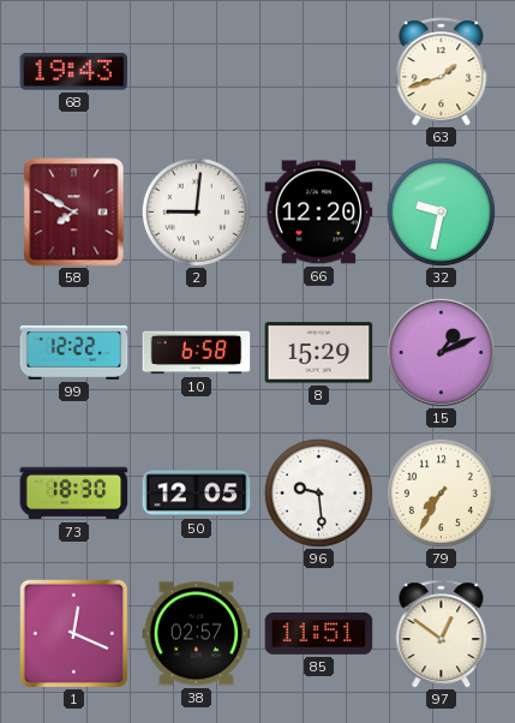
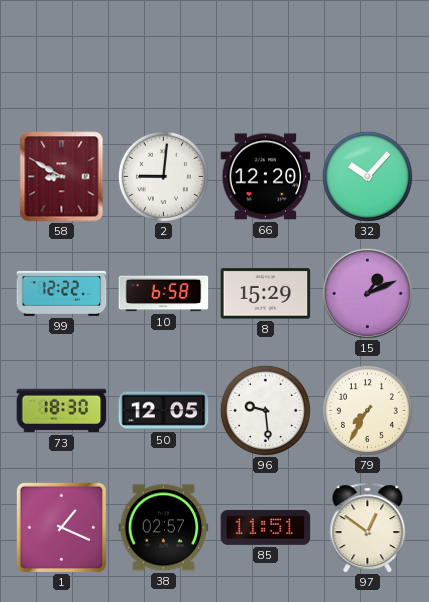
68: 19:43 -> none
63: 1:42 -> none
58: 7:50 -> 8:50
32: 9:32 -> 10:07
1: 12:19 -> 1:19
